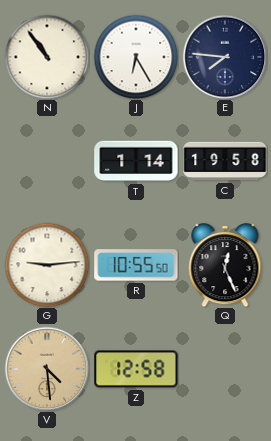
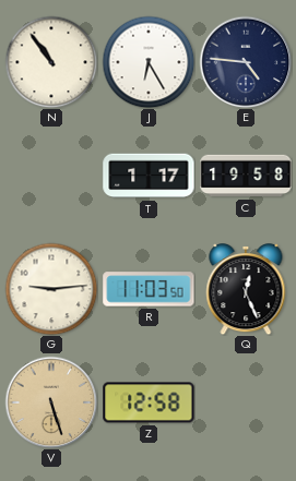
E: 7:46 -> 4:46
T: 1:14 -> 1:17
R: 10:55 -> 11:03
V: 4:29 -> 5:27
